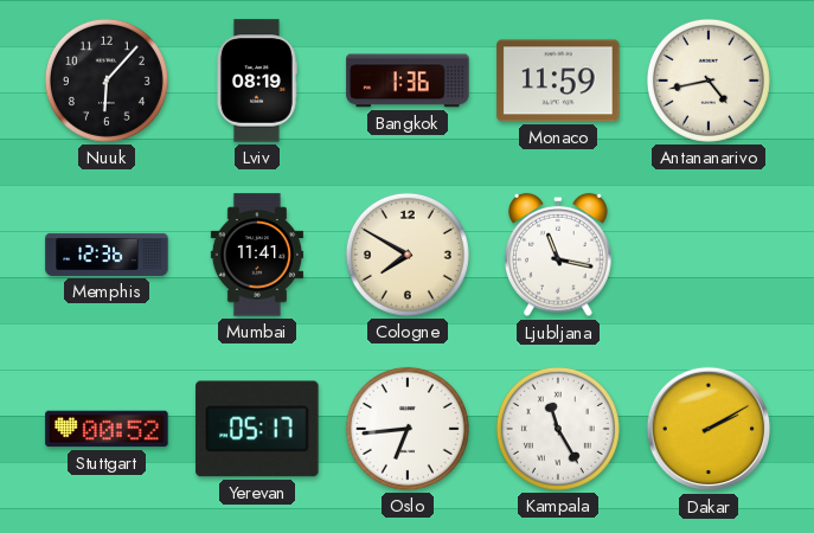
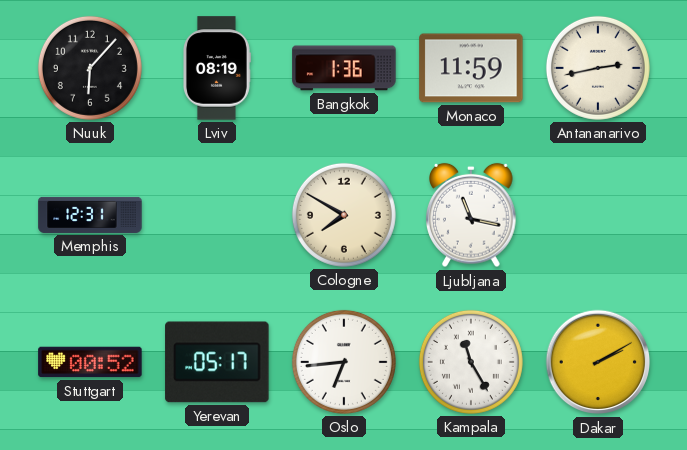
Antananarivo: 4:43 -> 2:43
Memphis: 12:36 -> 12:31
Mumbai: 11:41 -> none
